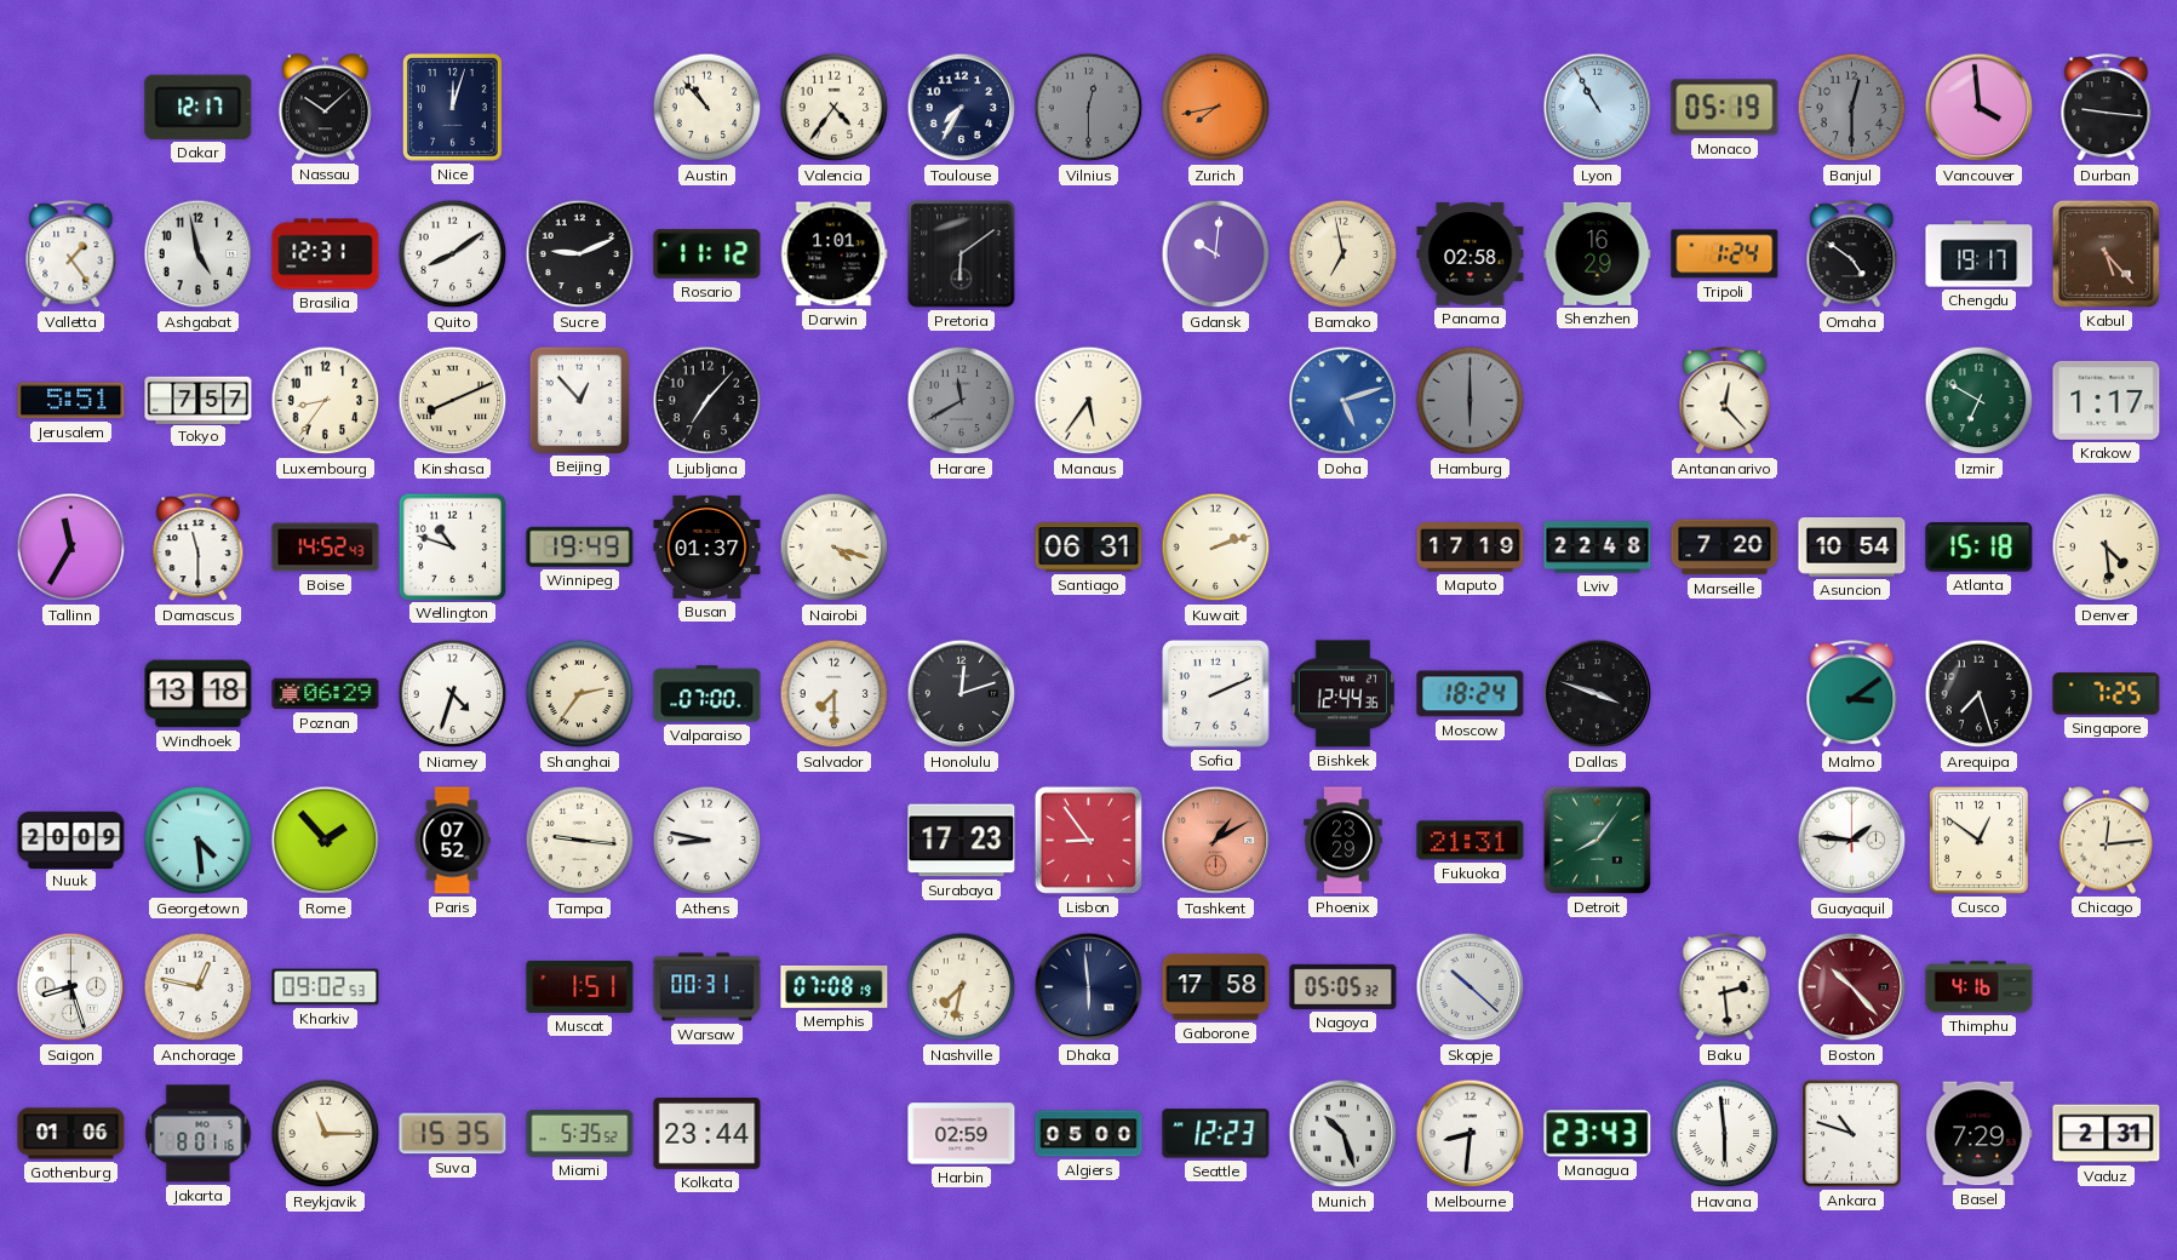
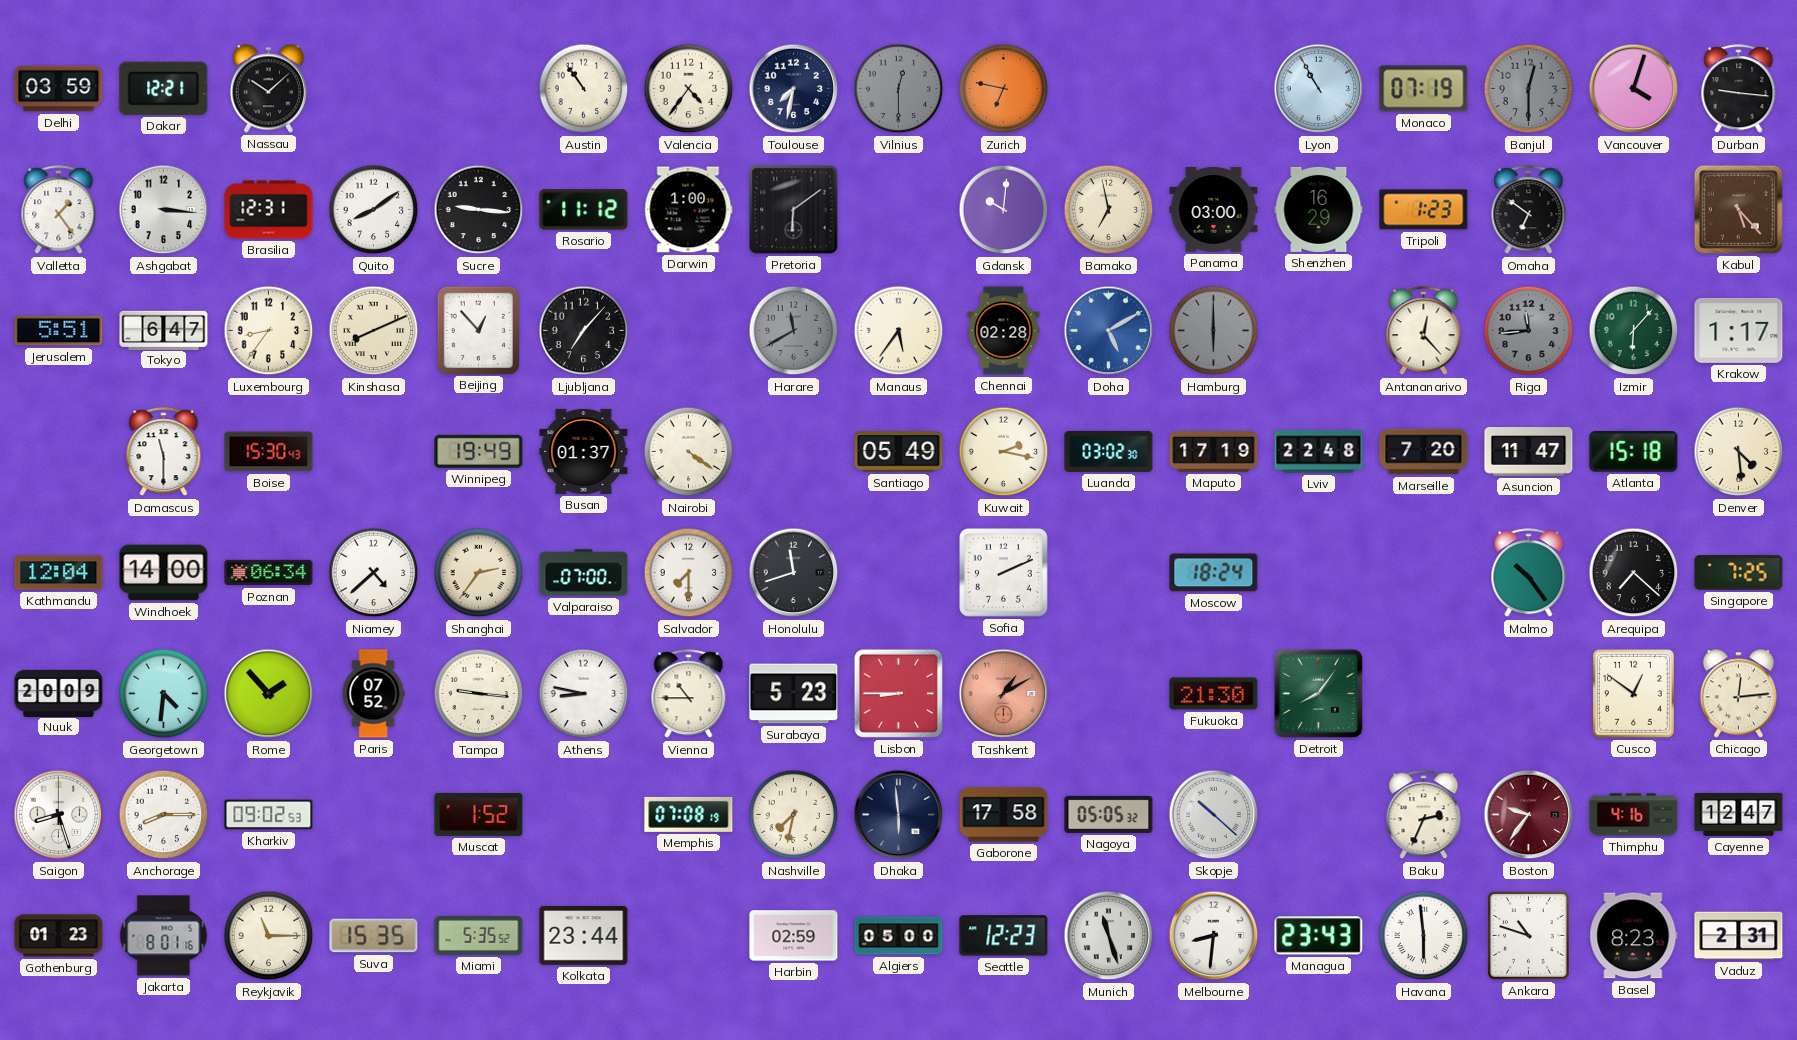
Delhi: none -> 03:59
Dakar: 12:17 -> 12:21
Nice: 12:03 -> none
Austin: 10:53 -> 10:54
Toulouse: 7:35 -> 7:32
Zurich: 7:43 -> 6:47
Monaco: 05:19 -> 07:19
Vancouver: 3:59 -> 4:03
Ashgabat: 4:58 -> 3:16
Sucre: 9:11 -> 9:16
Darwin: 1:01 -> 1:00
Panama: 02:58 -> 03:00
Tripoli: 1:24 -> 1:23
Omaha: 4:51 -> 6:51
Chengdu: 19:17 -> none
Tokyo: 7:57 -> 6:47
Chennai: none -> 02:28
Doha: 5:12 -> 5:10
Riga: none -> 11:44
Izmir: 6:50 -> 6:07
Tallinn: 11:35 -> none
Boise: 14:52 -> 15:30
Wellington: 10:48 -> none
Nairobi: 4:18 -> 4:21
Santiago: 06:31 -> 05:49
Kuwait: 2:12 -> 2:17
Luanda: none -> 03:02
Asuncion: 10:54 -> 11:47
Kathmandu: none -> 12:04
Windhoek: 13:18 -> 14:00
Poznan: 06:29 -> 06:34
Niamey: 4:33 -> 4:38
Honolulu: 12:12 -> 11:42
Bishkek: 12:44 -> none
Dallas: 3:48 -> none
Malmo: 3:09 -> 10:24
Arequipa: 7:27 -> 7:22
Georgetown: 4:29 -> 4:31
Vienna: none -> 10:45
Surabaya: 17:23 -> 5:23
Lisbon: 8:54 -> 8:45
Phoenix: 23:29 -> none
Fukuoka: 21:31 -> 21:30
Guayaquil: 1:46 -> none
Anchorage: 12:47 -> 8:15
Muscat: 1:51 -> 1:52
Warsaw: 00:31 -> none
Baku: 2:29 -> 2:34
Boston: 10:23 -> 9:36
Cayenne: none -> 12:47
Gothenburg: 01:06 -> 01:23
Munich: 10:27 -> 11:27
Basel: 7:29 -> 8:23
